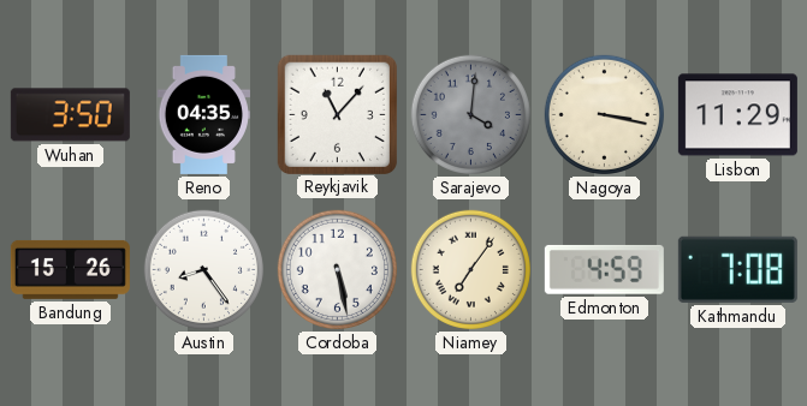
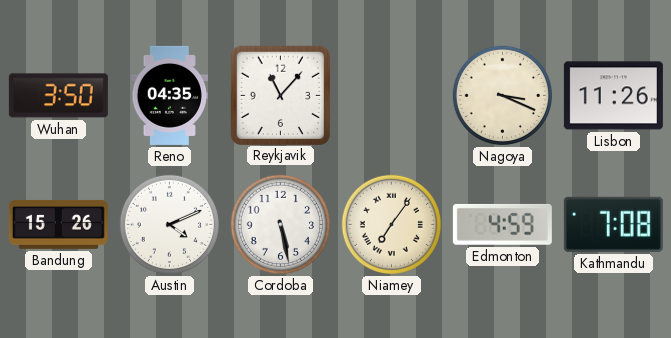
Sarajevo: 4:01 -> none
Nagoya: 3:17 -> 3:19
Lisbon: 11:29 -> 11:26
Austin: 8:24 -> 4:11
